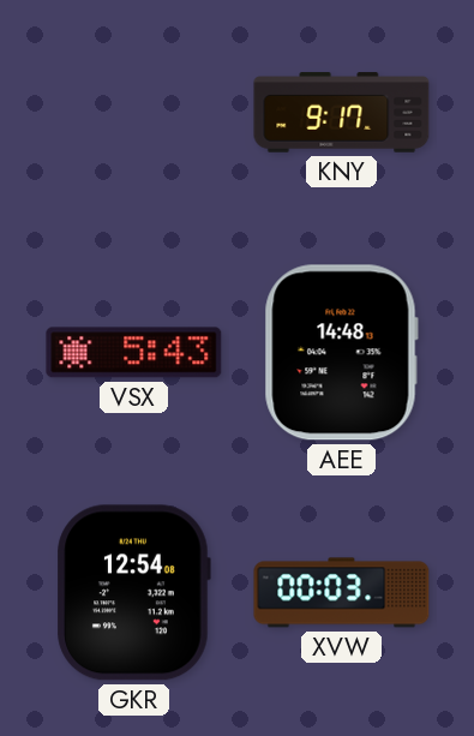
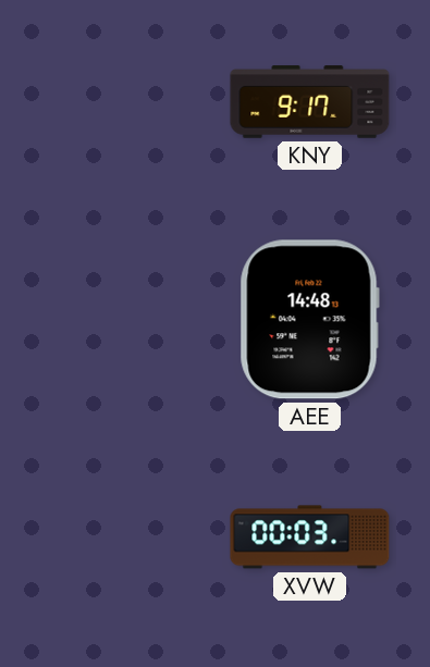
VSX: 5:43 -> none
GKR: 12:54 -> none
